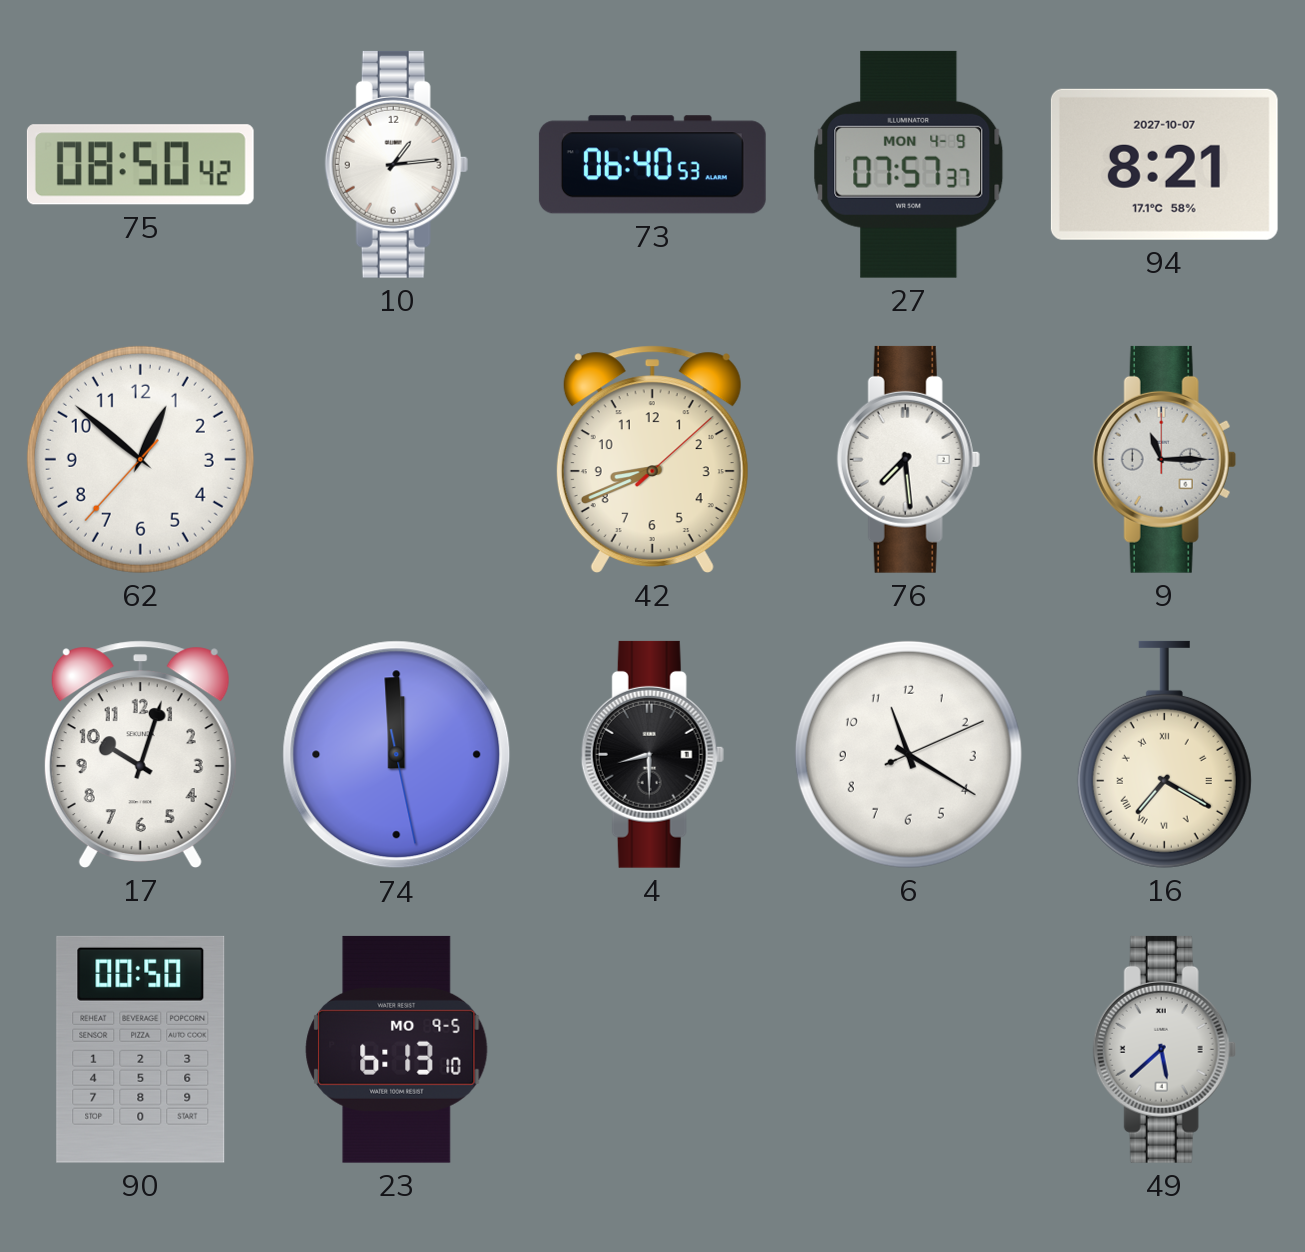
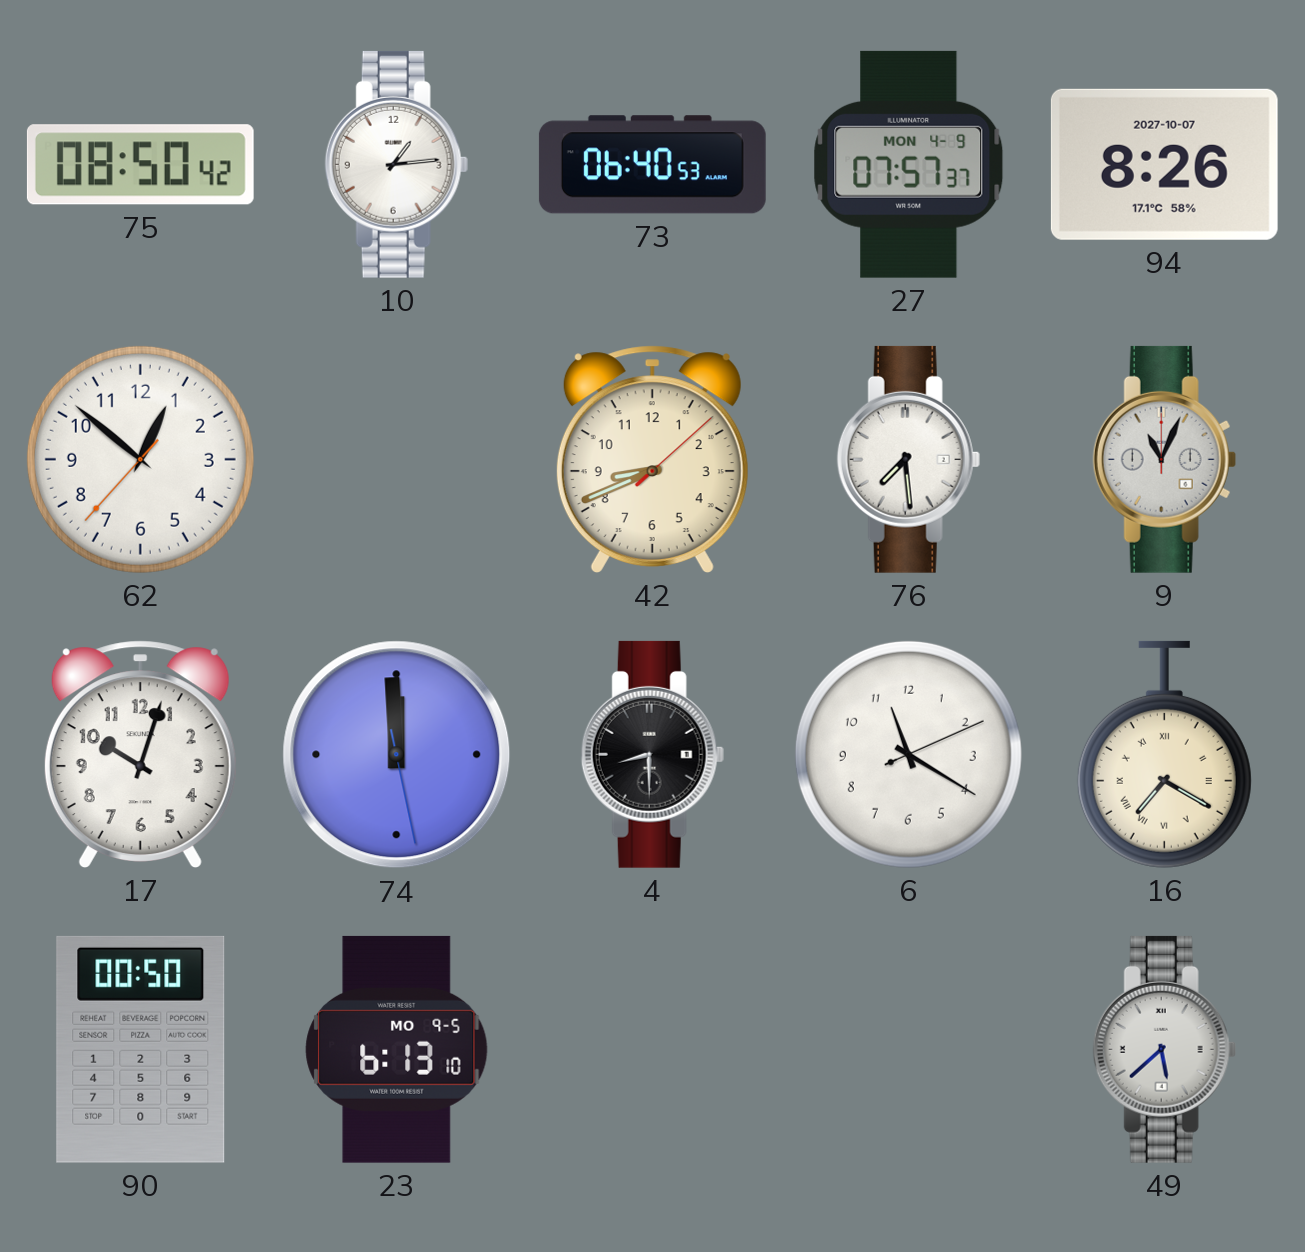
94: 8:21 -> 8:26
9: 11:15 -> 11:04
